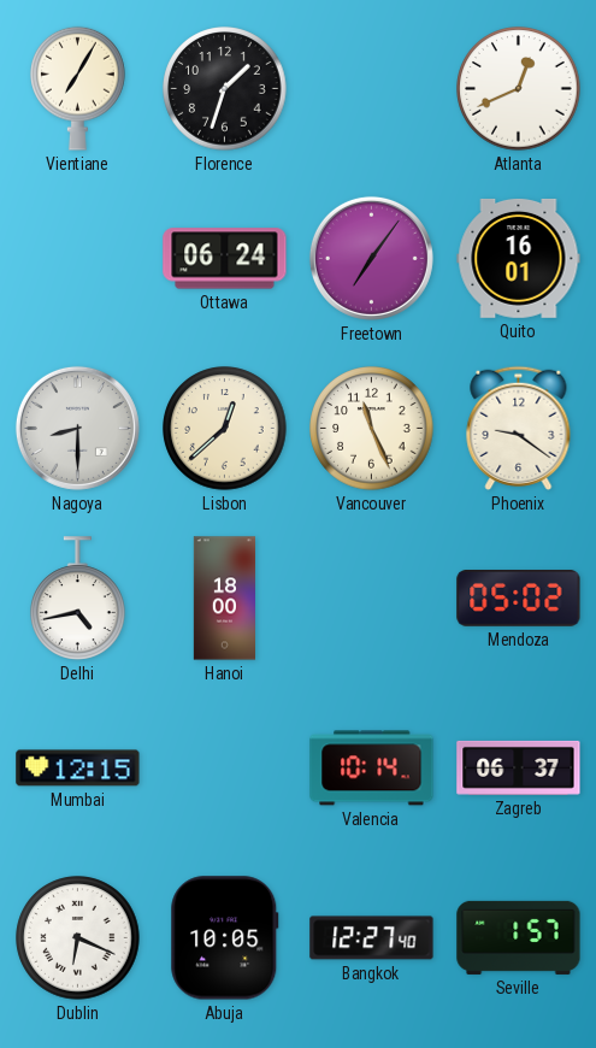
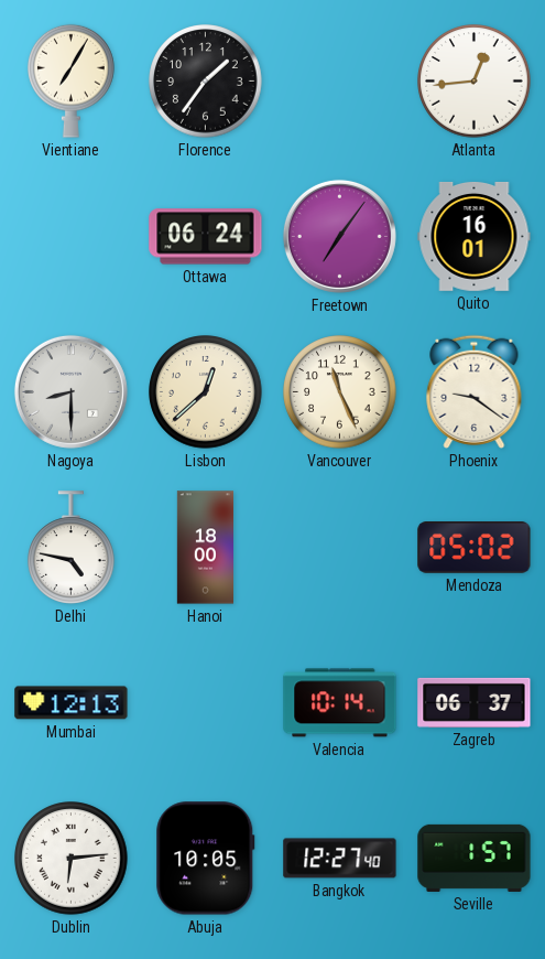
Florence: 1:33 -> 1:36
Atlanta: 12:41 -> 12:44
Delhi: 4:43 -> 4:47
Mumbai: 12:15 -> 12:13
Dublin: 6:19 -> 6:14
